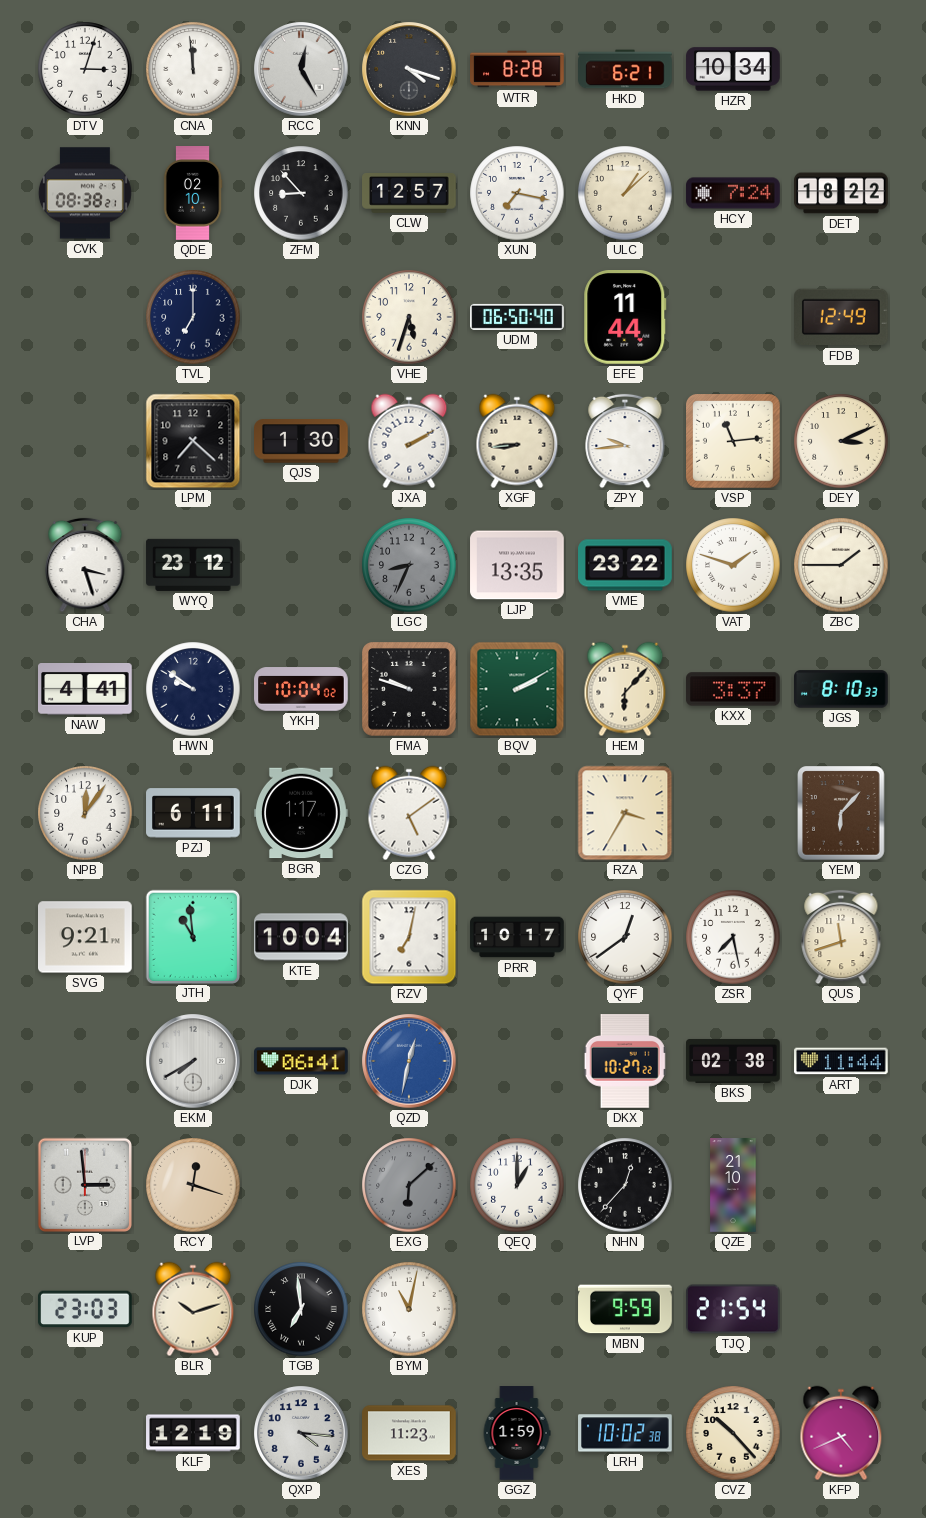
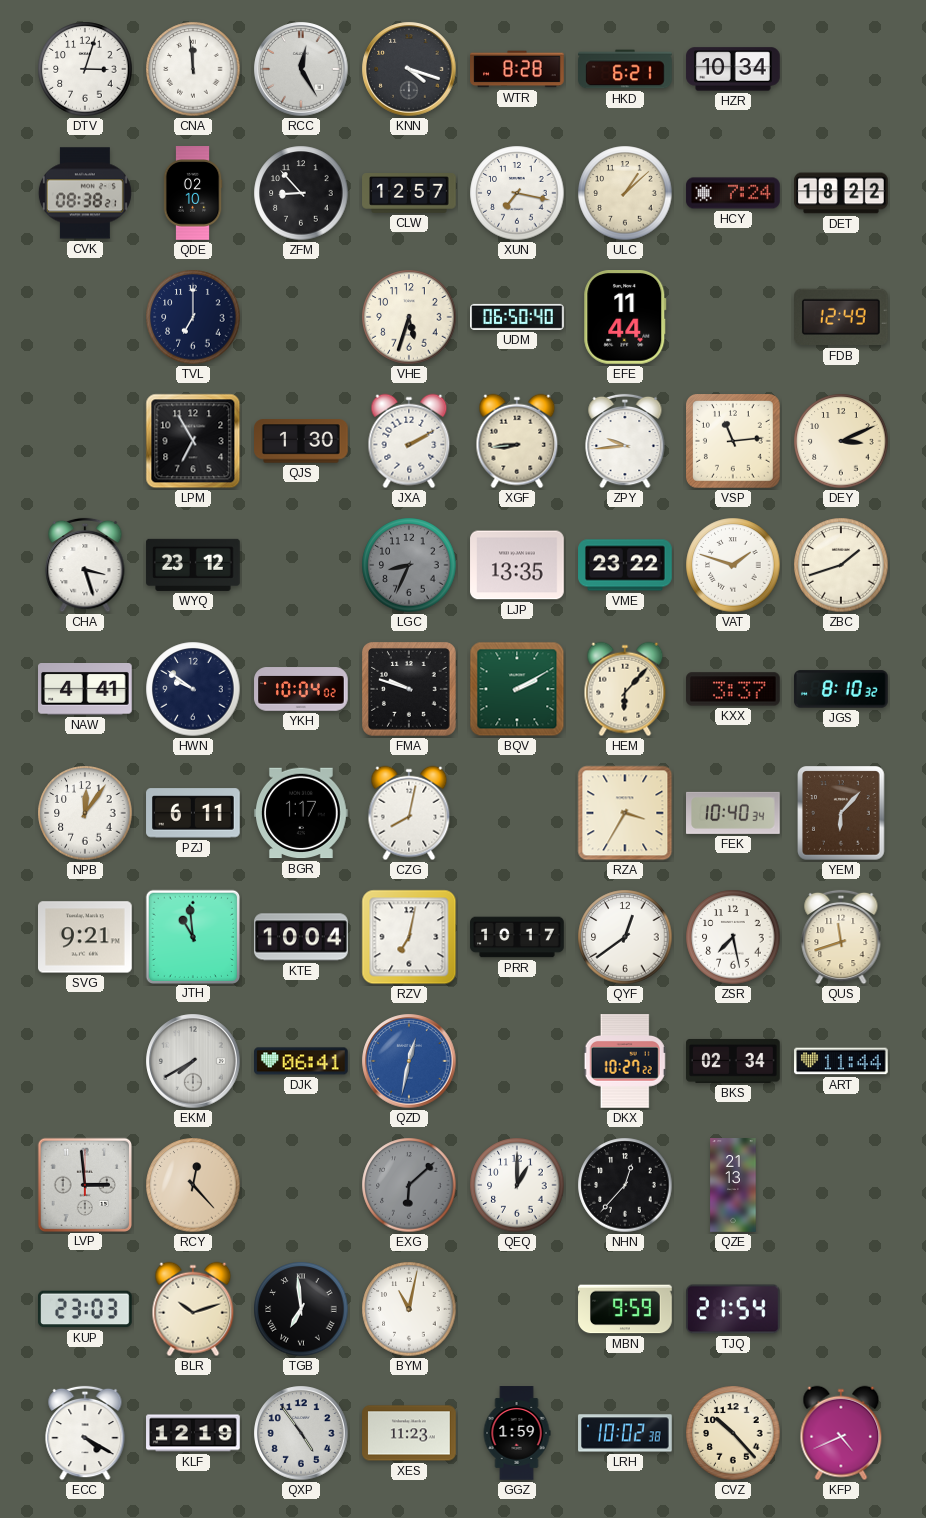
LPM: 7:22 -> 6:55
ZBC: 1:45 -> 1:42
JGS: 8:10:33 -> 8:10:32
CZG: 5:09 -> 8:02
FEK: none -> 10:40
BKS: 02:38 -> 02:34
RCY: 12:18 -> 12:23
QZE: 21:10 -> 21:13
ECC: none -> 4:20
QXP: 4:16 -> 4:54
